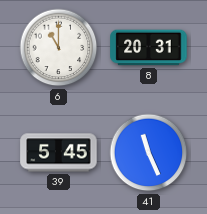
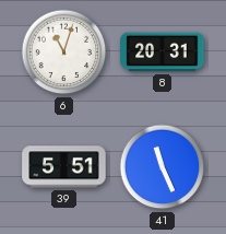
6: 11:00 -> 11:03
39: 5:45 -> 5:51
